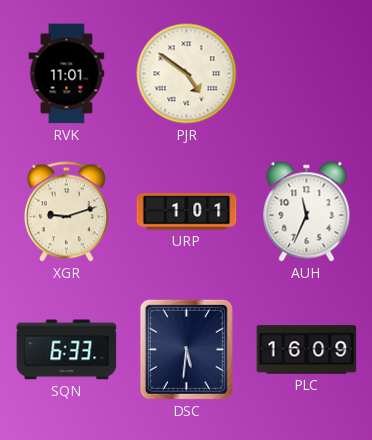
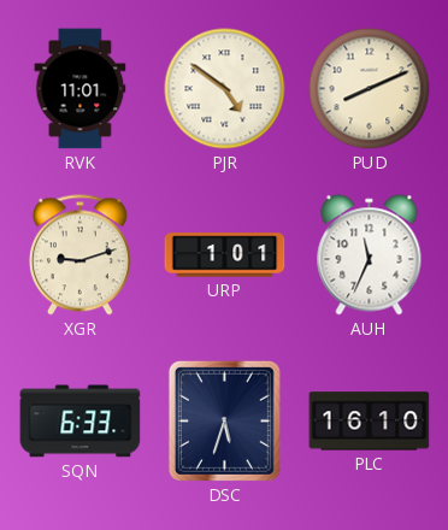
PUD: none -> 8:11
DSC: 5:31 -> 5:33
PLC: 16:09 -> 16:10
